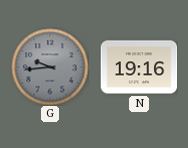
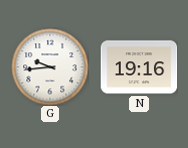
G dial: grey -> white
